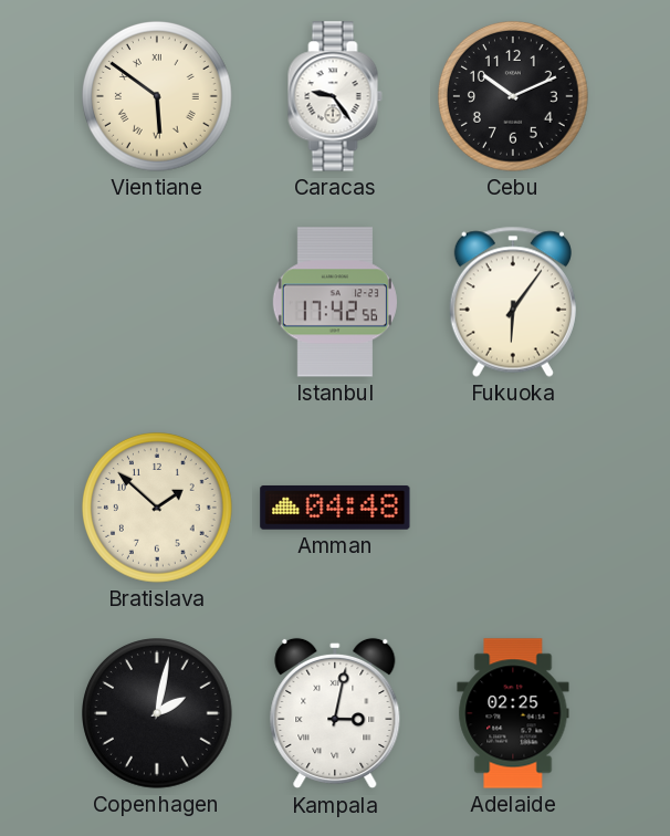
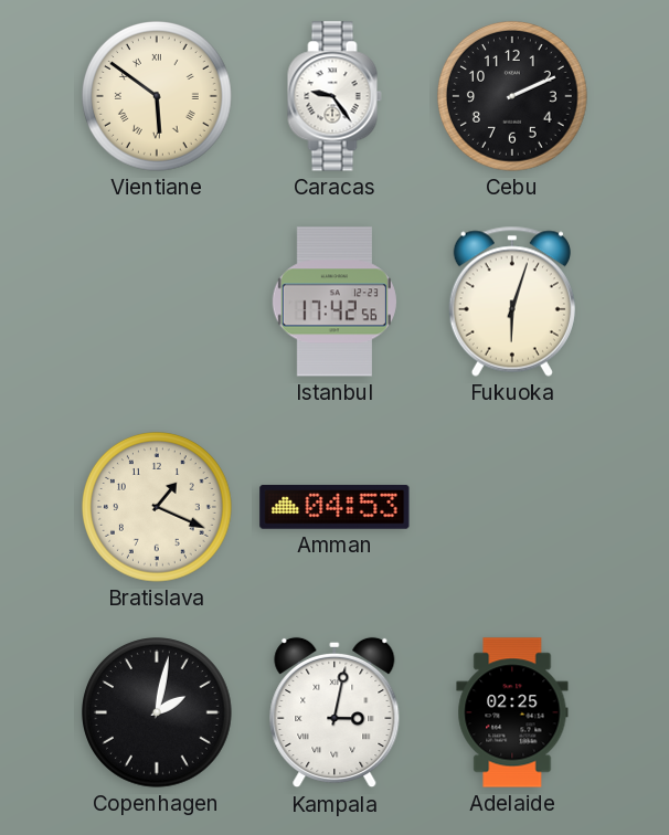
Cebu: 10:11 -> 2:11
Fukuoka: 6:06 -> 6:03
Bratislava: 1:52 -> 1:19
Amman: 04:48 -> 04:53
